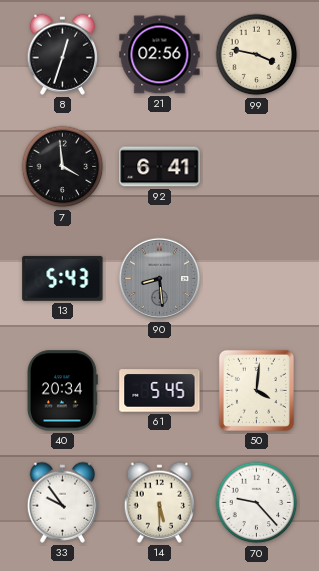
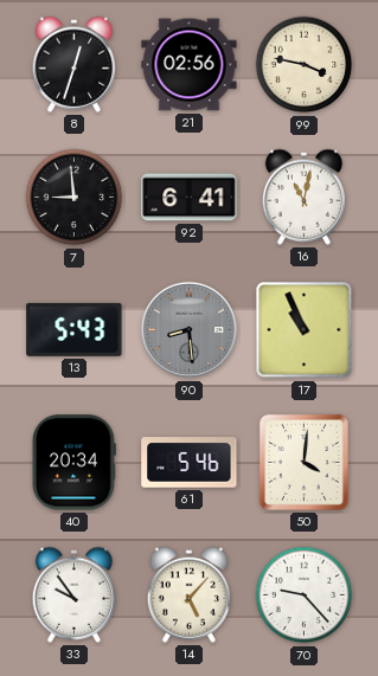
7: 3:59 -> 8:59
16: none -> 11:02
17: none -> 10:56
61: 5:45 -> 5:46
14: 5:30 -> 5:07
